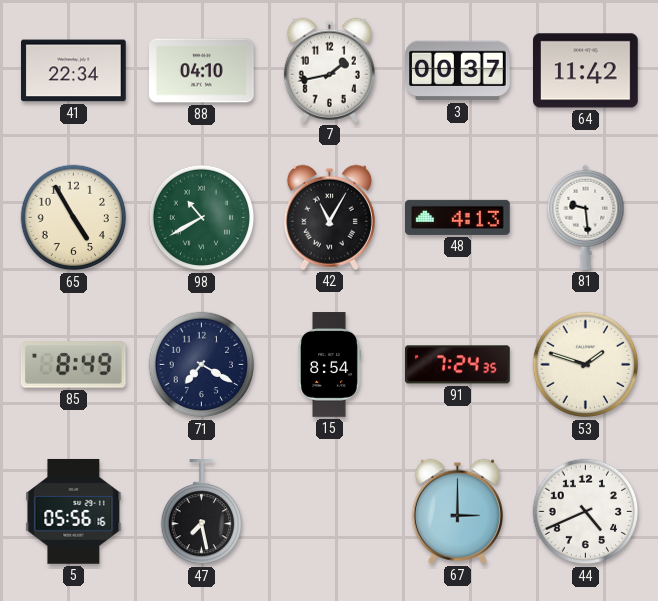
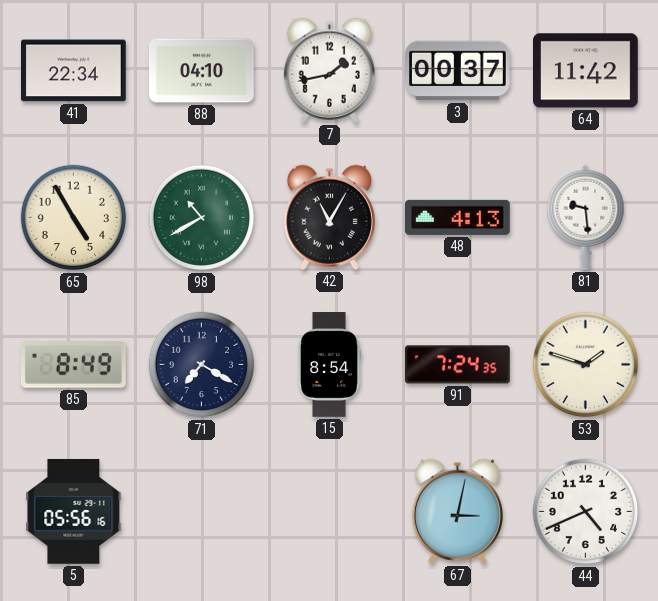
47: 7:28 -> none
67: 3:00 -> 3:02
